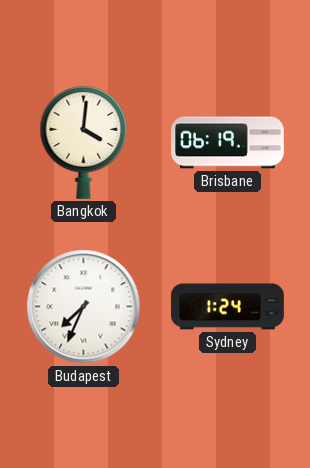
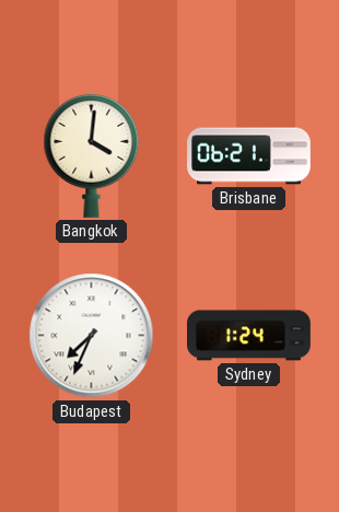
Brisbane: 06:19 -> 06:21
